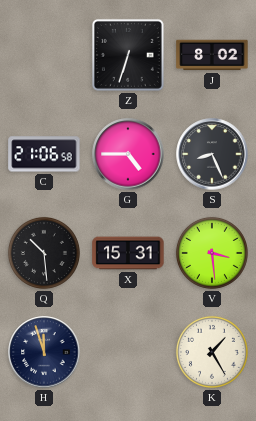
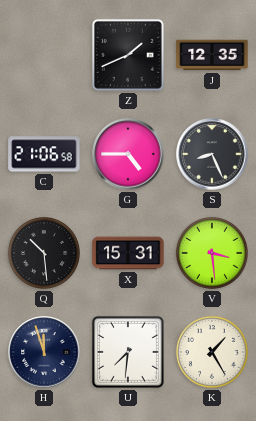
Z: 6:33 -> 1:41
J: 8:02 -> 12:35
U: none -> 7:31
